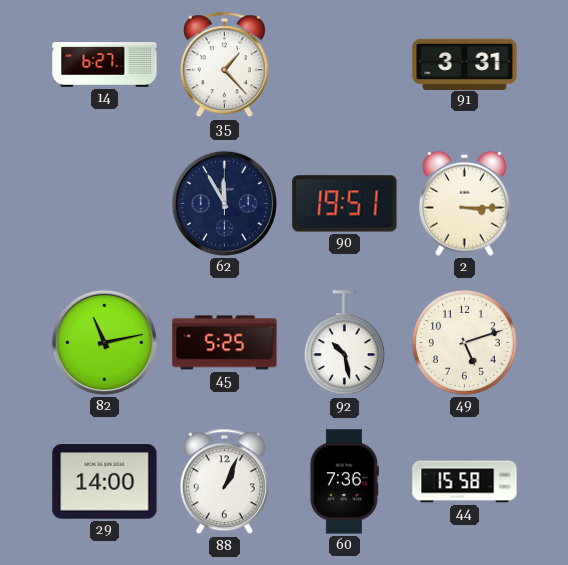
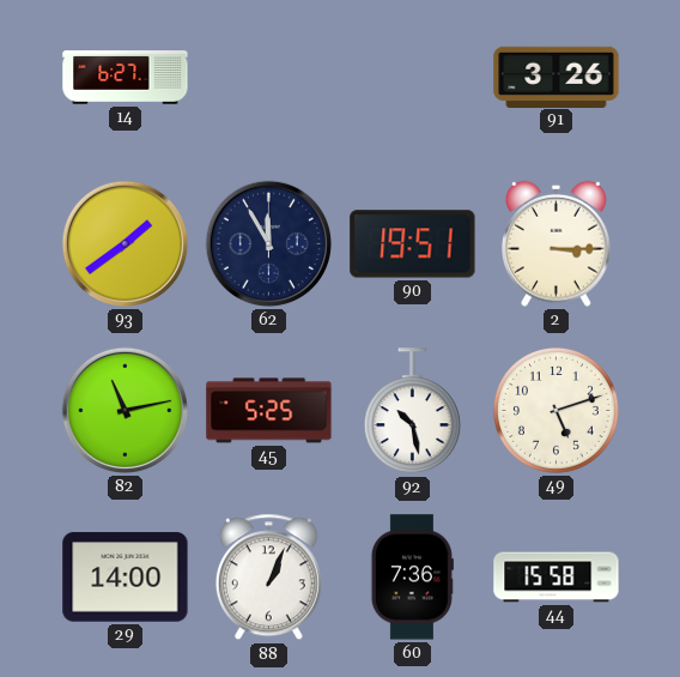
35: 1:23 -> none
91: 3:31 -> 3:26
93: none -> 1:39
